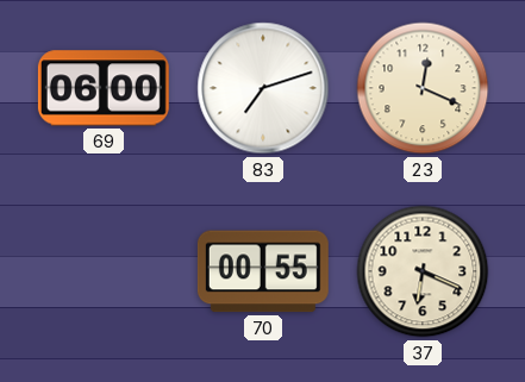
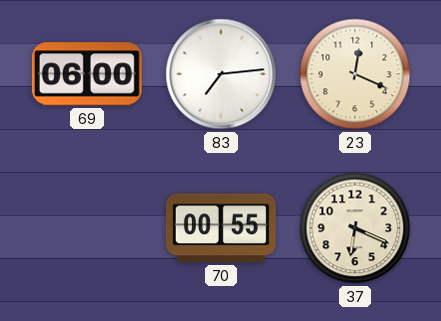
83: 7:12 -> 7:14
